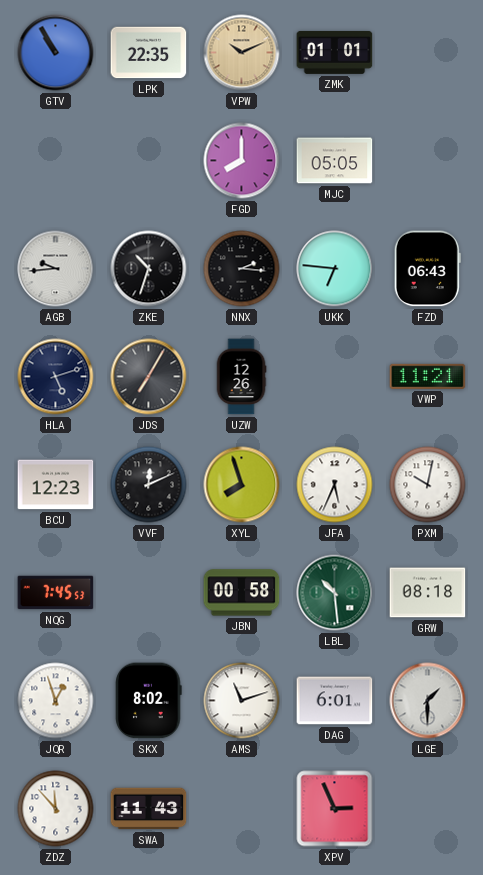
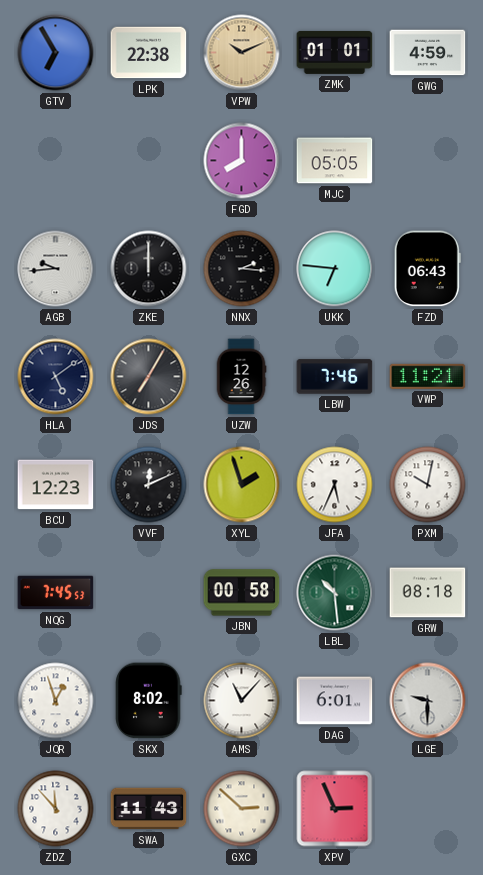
GTV: 10:55 -> 6:55
LPK: 22:35 -> 22:38
GWG: none -> 4:59
ZKE: 10:33 -> 12:00
HLA: 5:12 -> 5:09
LBW: none -> 7:46
XYL: 7:57 -> 1:57
AMS: 11:12 -> 11:07
LGE: 1:30 -> 9:30
GXC: none -> 2:52
